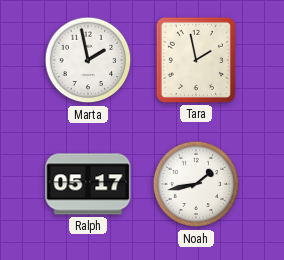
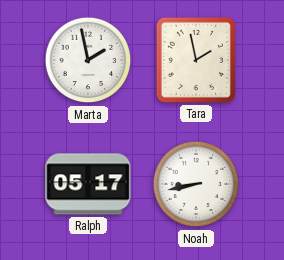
Noah: 1:43 -> 8:43
